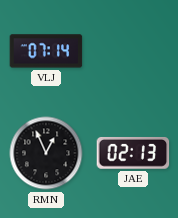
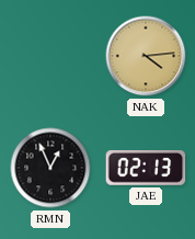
VLJ: 07:14 -> none
NAK: none -> 4:14
